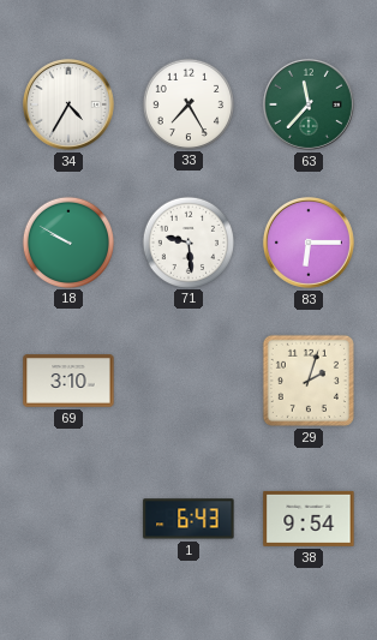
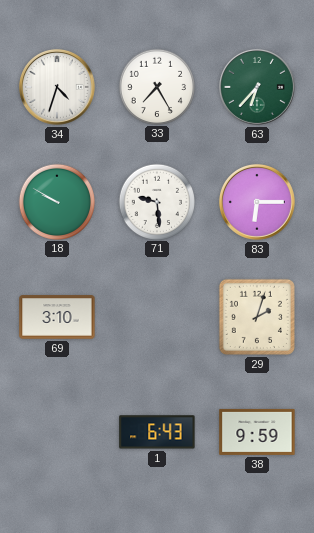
34: 4:35 -> 4:33
63: 11:37 -> 6:37
38: 9:54 -> 9:59
